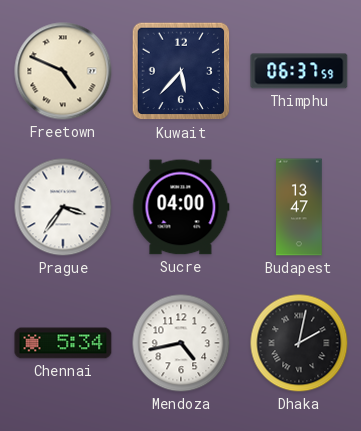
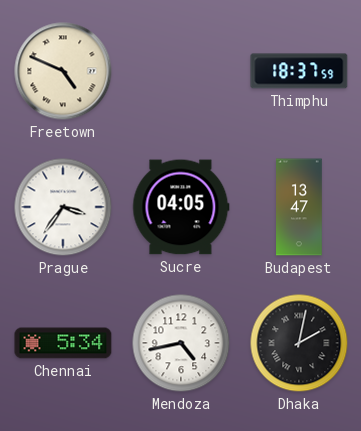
Kuwait: 5:37 -> none
Thimphu: 06:37 -> 18:37
Sucre: 04:00 -> 04:05
